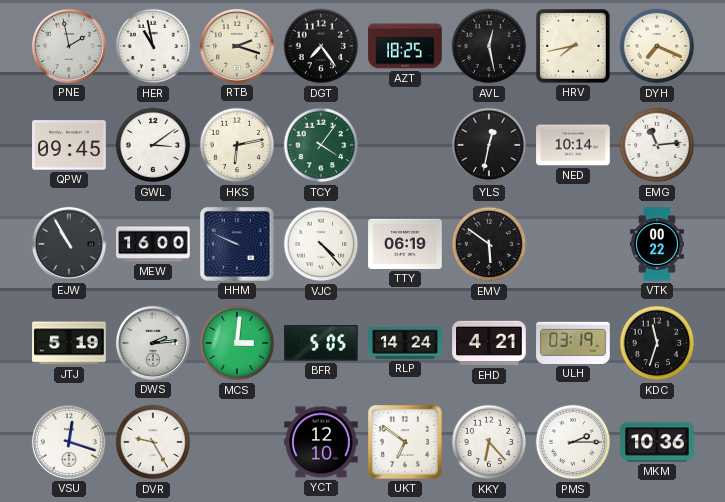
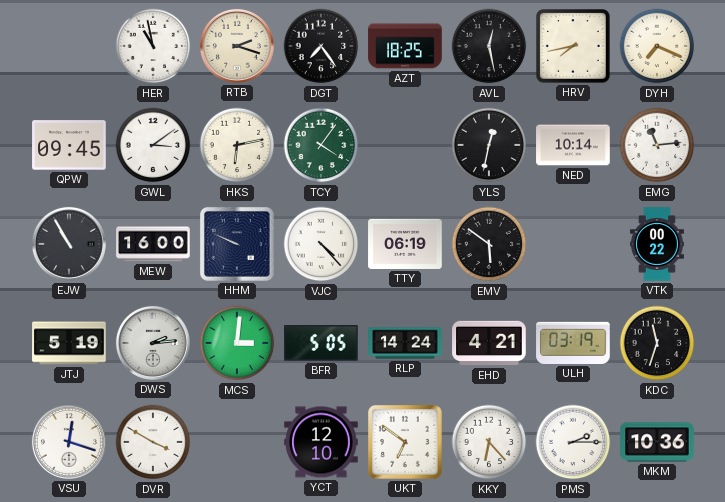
PNE: 1:58 -> none
DVR: 9:25 -> 3:50
